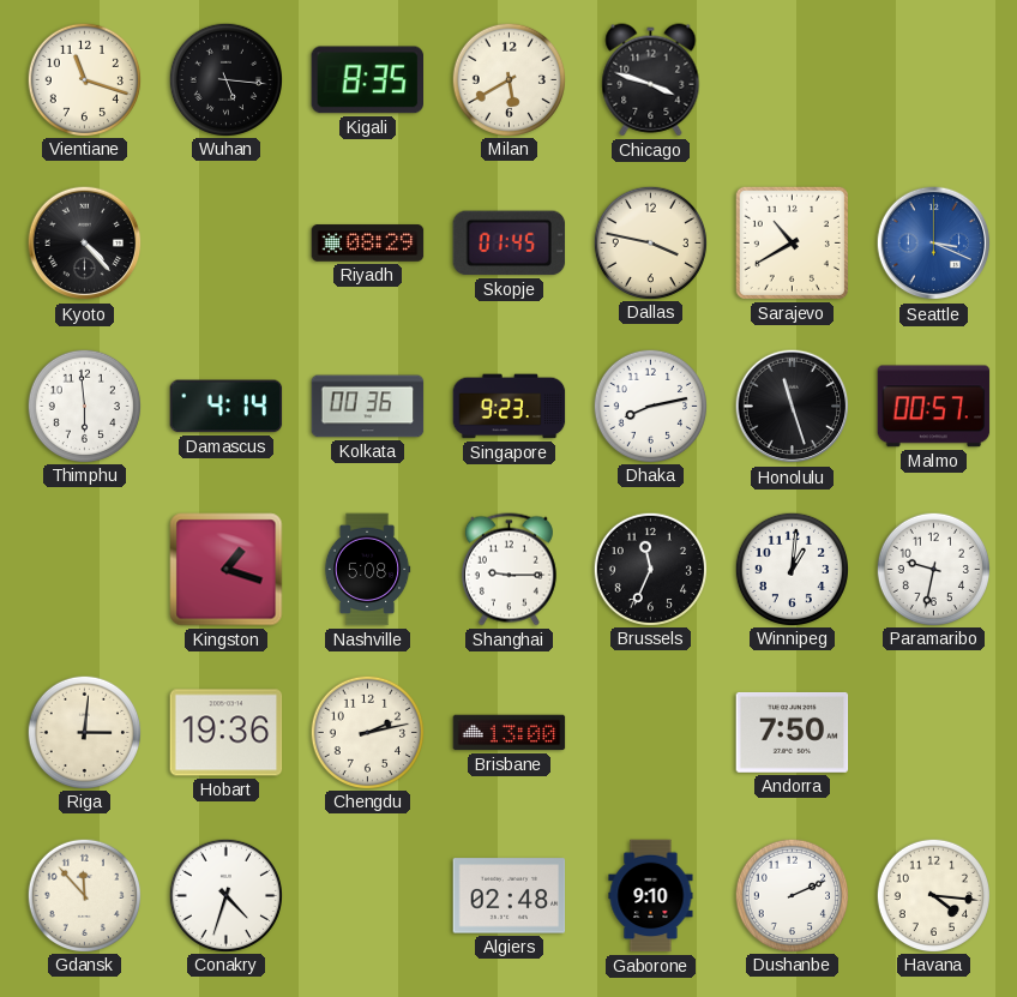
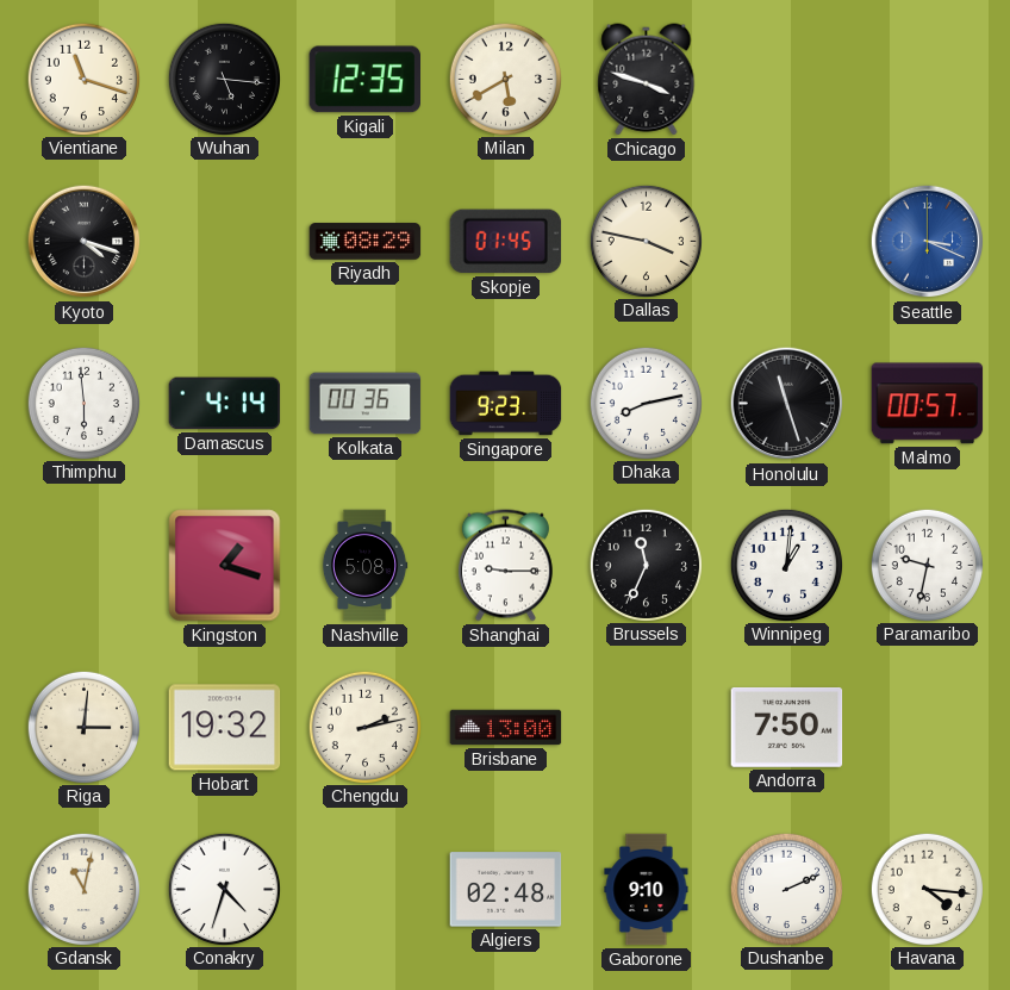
Kigali: 8:35 -> 12:35
Kyoto: 4:23 -> 4:18
Sarajevo: 10:40 -> none
Hobart: 19:36 -> 19:32
Gdansk: 11:53 -> 11:02
